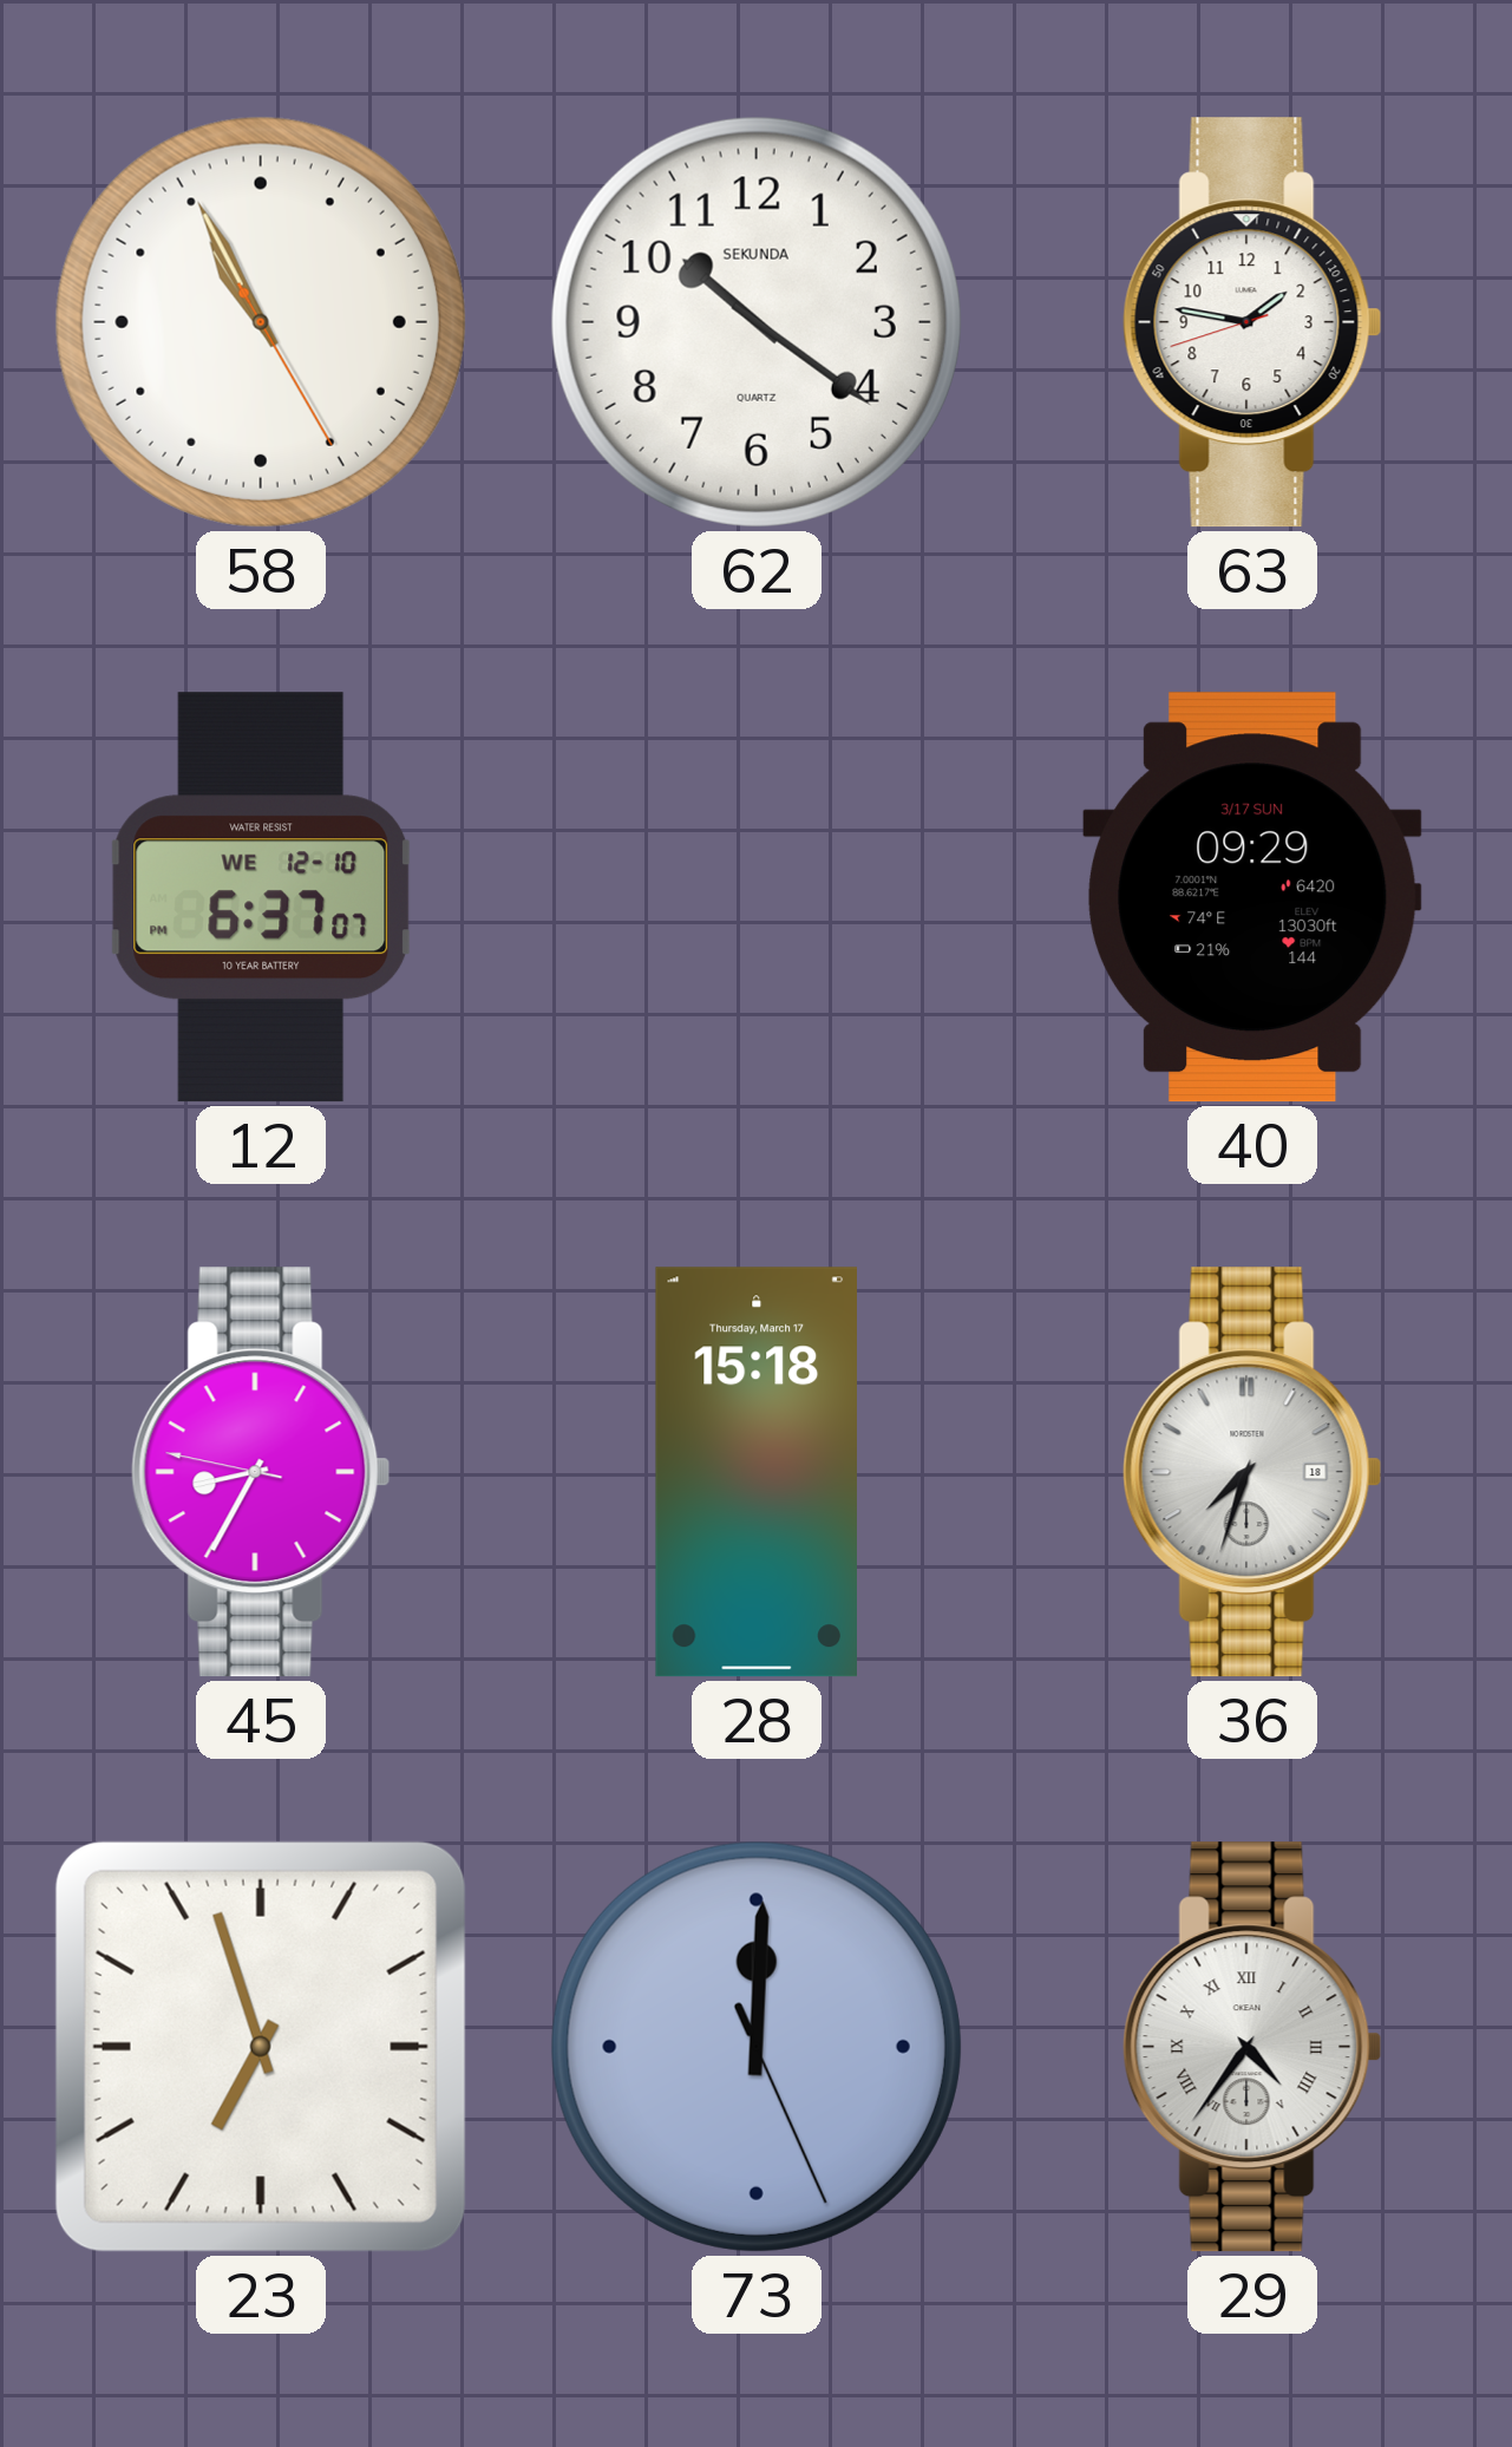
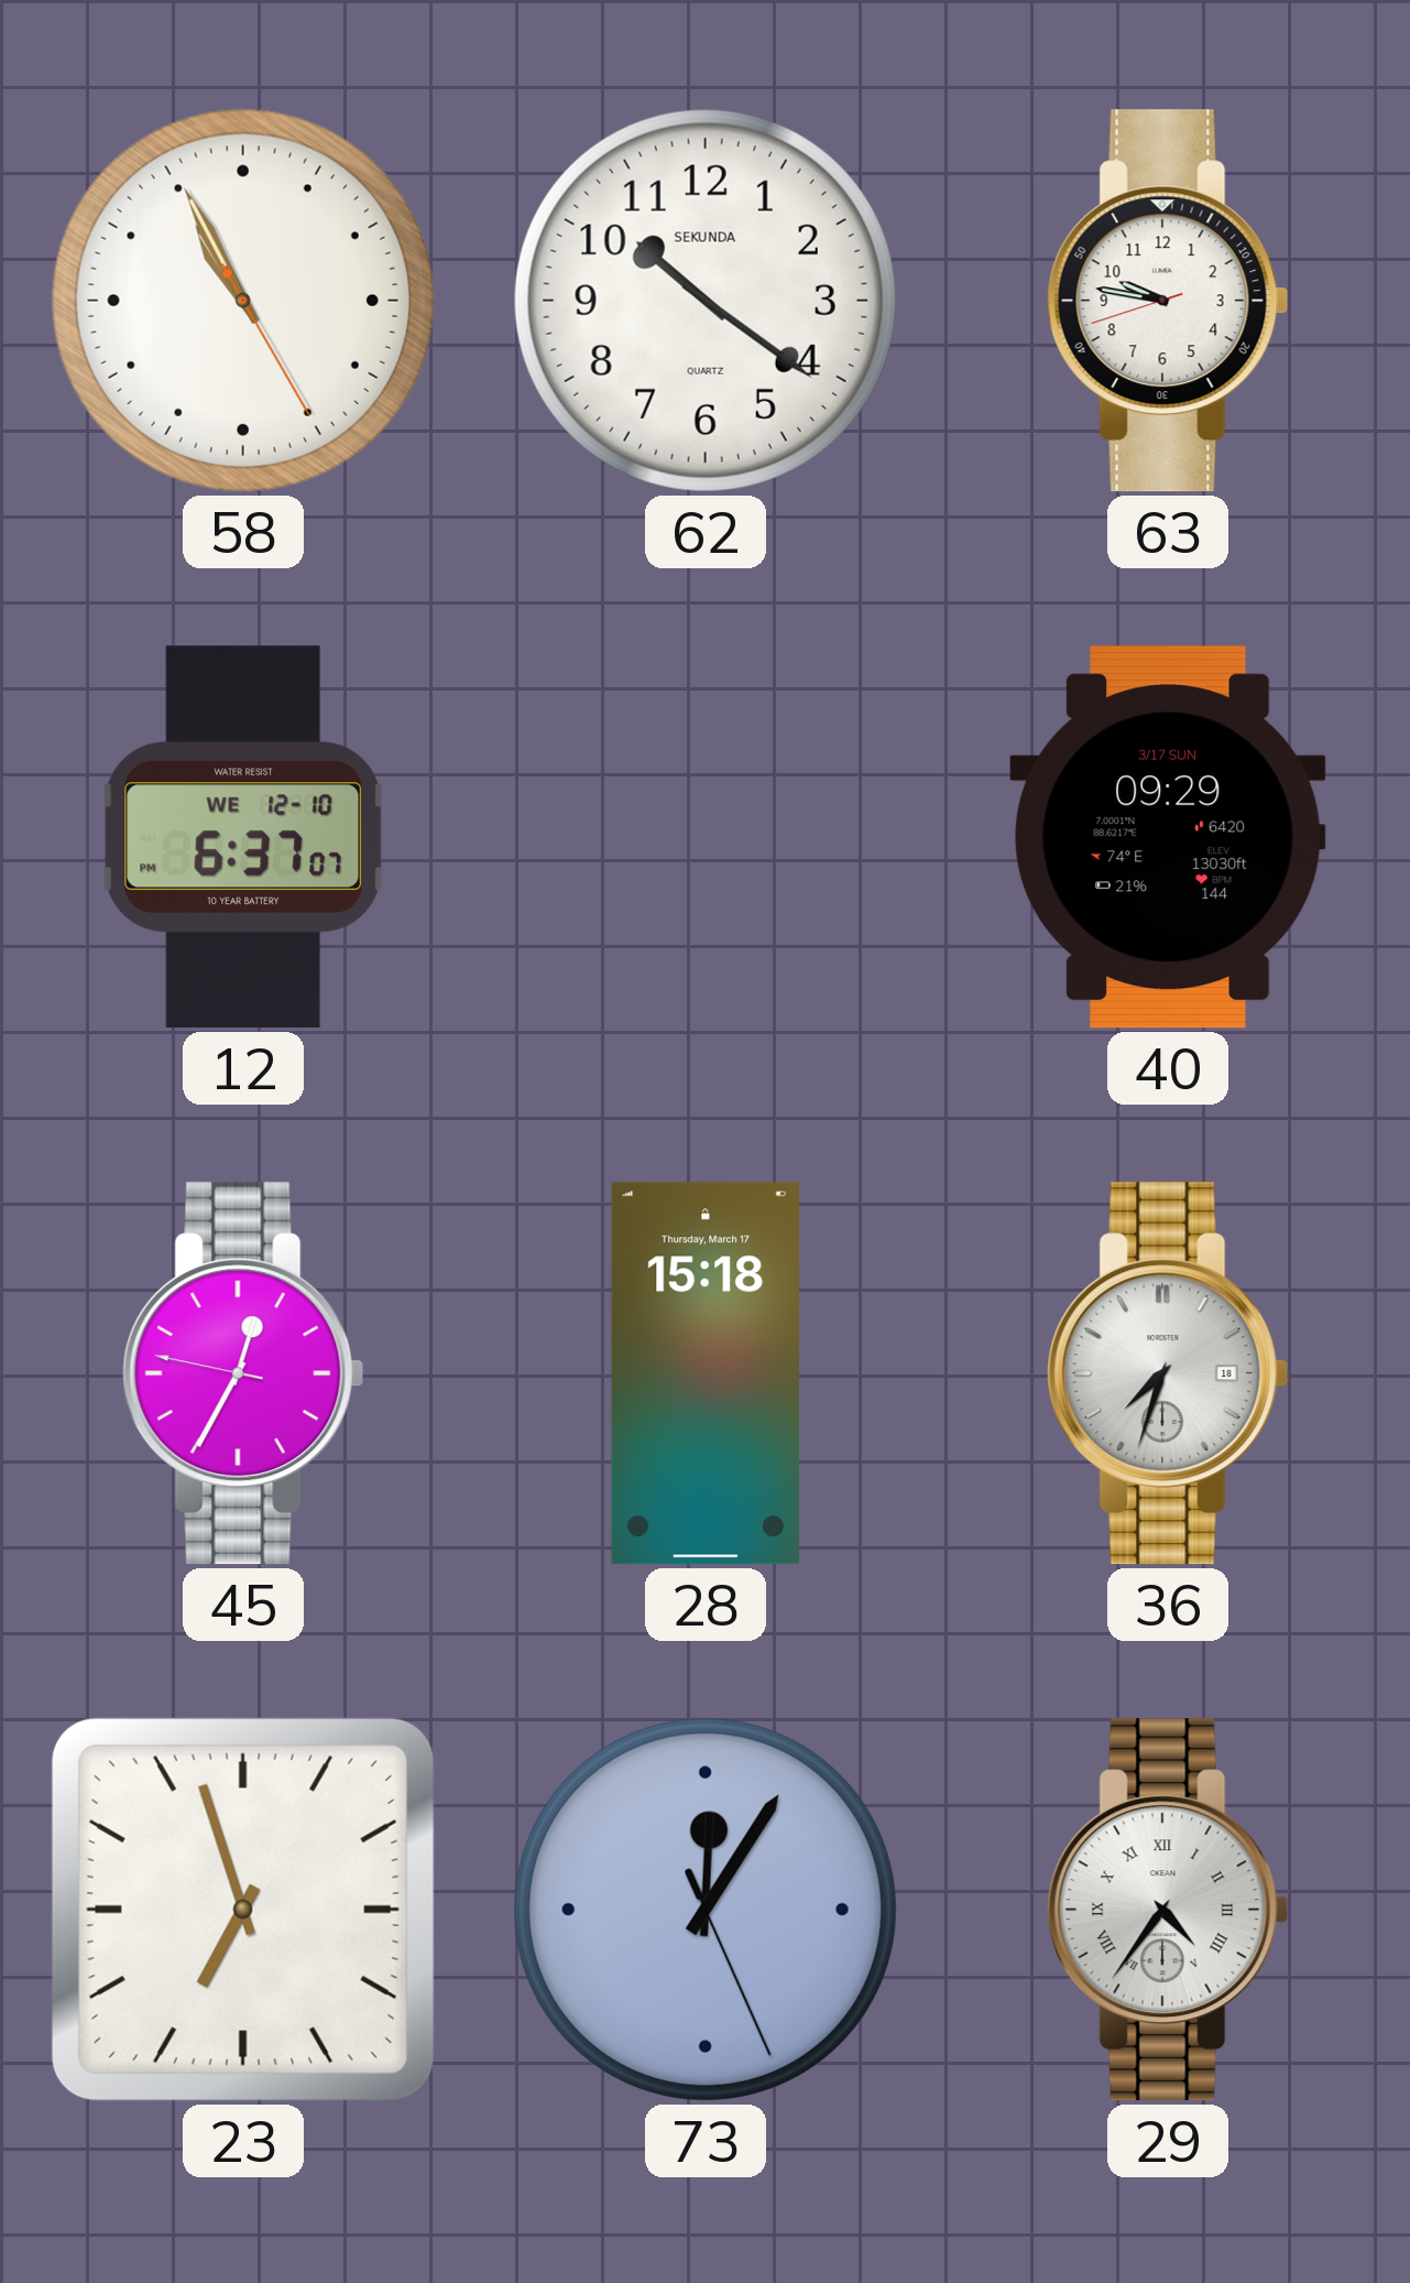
63: 1:46 -> 9:46
45: 8:34 -> 12:34
73: 12:00 -> 12:05
